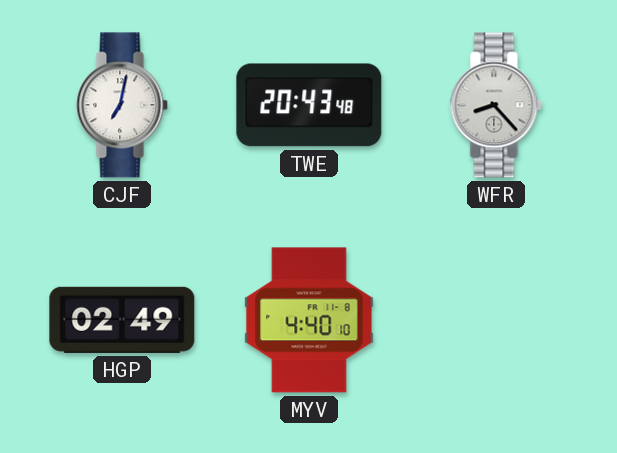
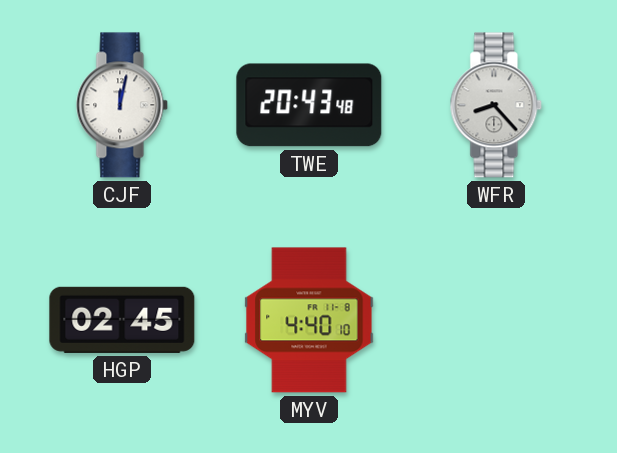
CJF: 7:02 -> 12:02
HGP: 02:49 -> 02:45
